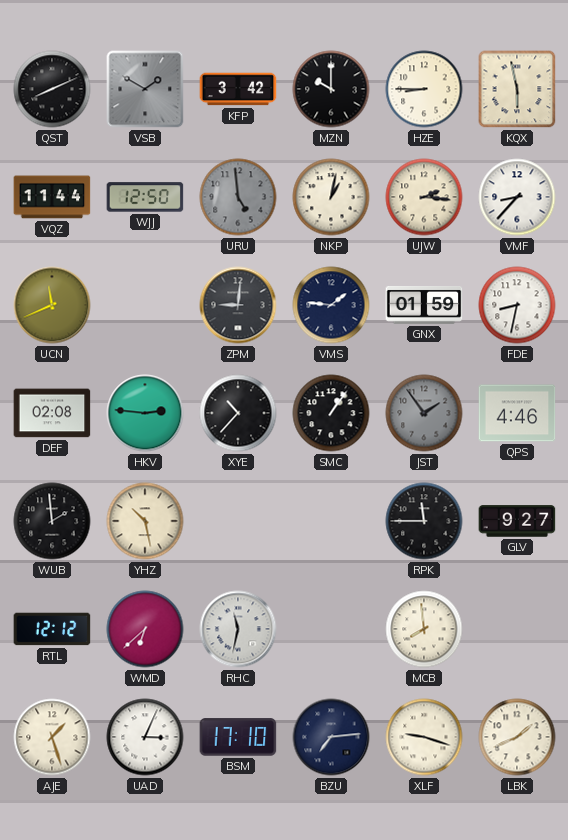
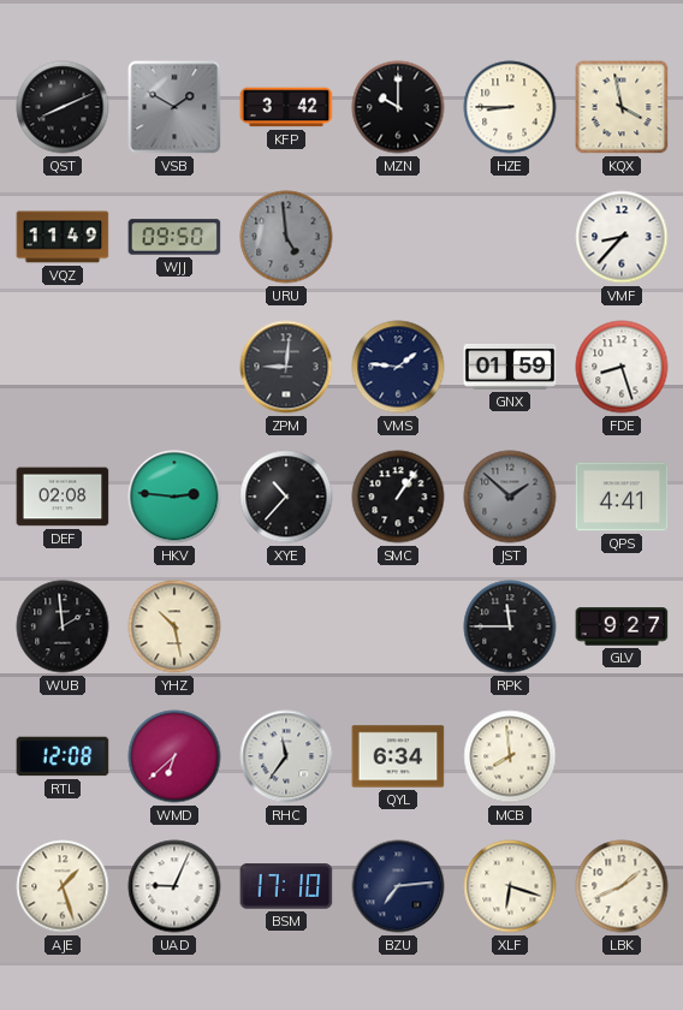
KQX: 5:58 -> 3:58
VQZ: 11:44 -> 11:49
WJJ: 12:50 -> 09:50
NKP: 1:02 -> none
UJW: 2:16 -> none
UCN: 11:41 -> none
FDE: 8:32 -> 8:27
JST: 1:54 -> 1:52
QPS: 4:46 -> 4:41
RTL: 12:12 -> 12:08
RHC: 11:32 -> 11:36
QYL: none -> 6:34
UAD: 3:04 -> 9:04
XLF: 9:18 -> 6:18
